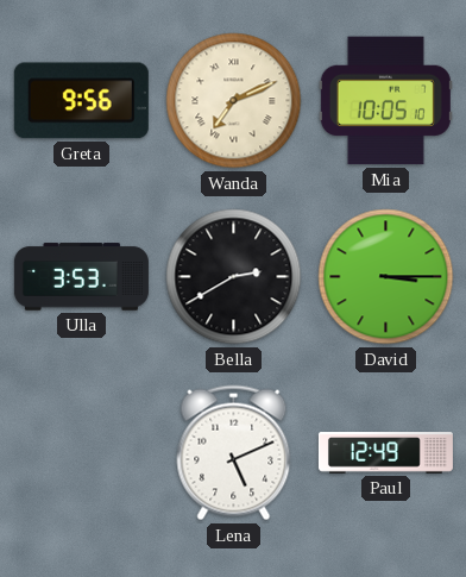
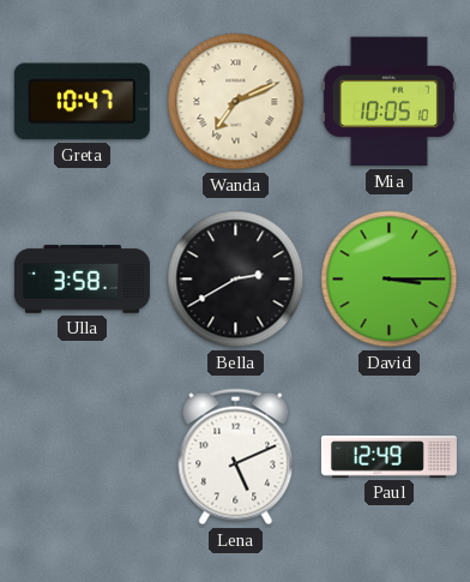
Greta: 9:56 -> 10:47
Ulla: 3:53 -> 3:58
